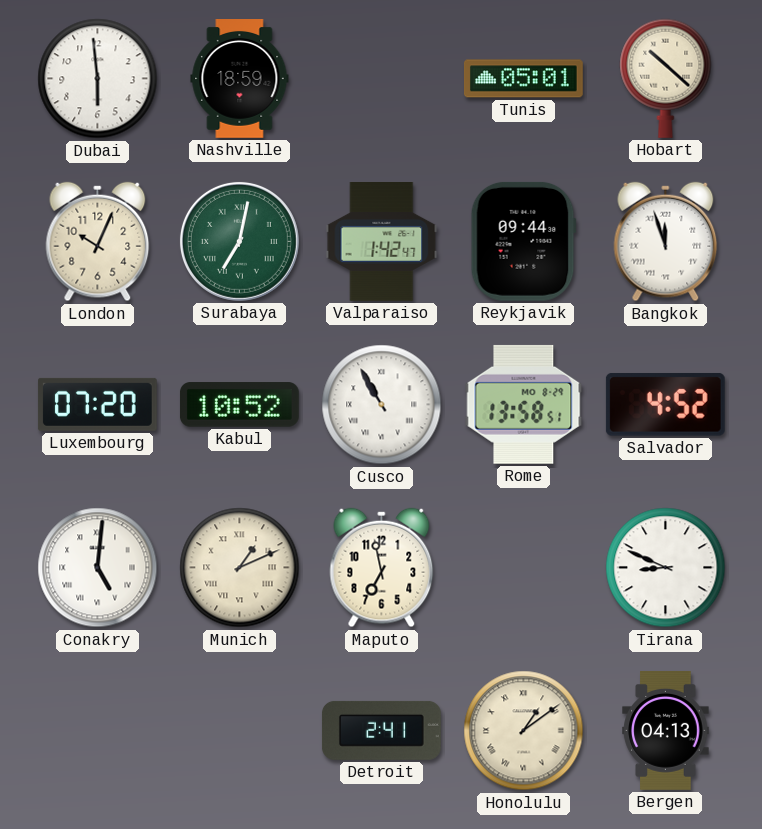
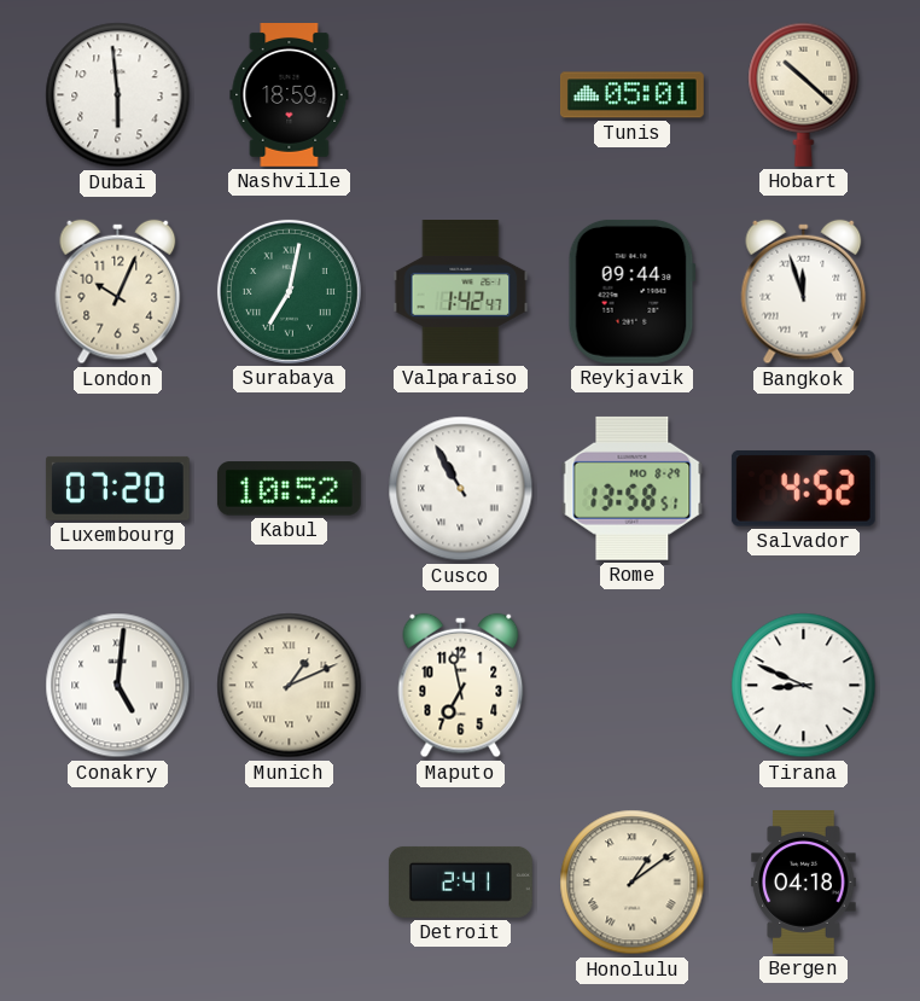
Bergen: 04:13 -> 04:18
